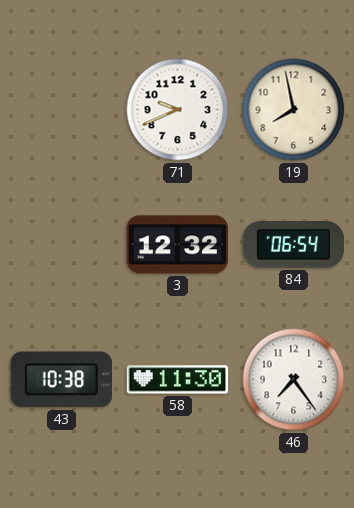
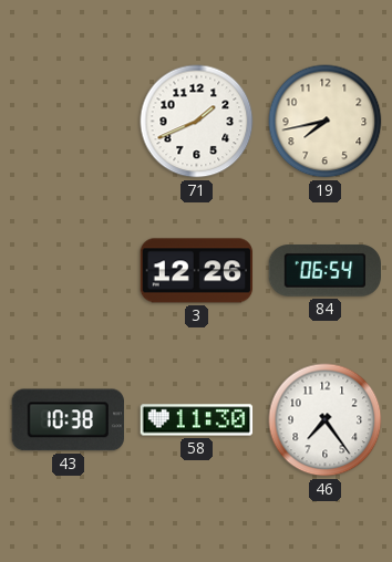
71: 9:41 -> 1:41
19: 7:58 -> 7:43
3: 12:32 -> 12:26
